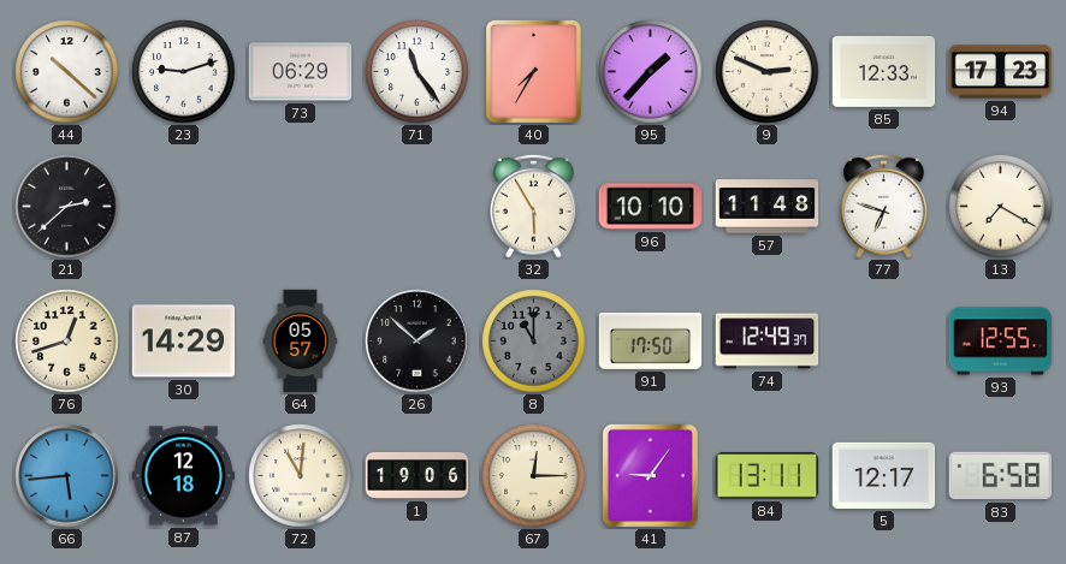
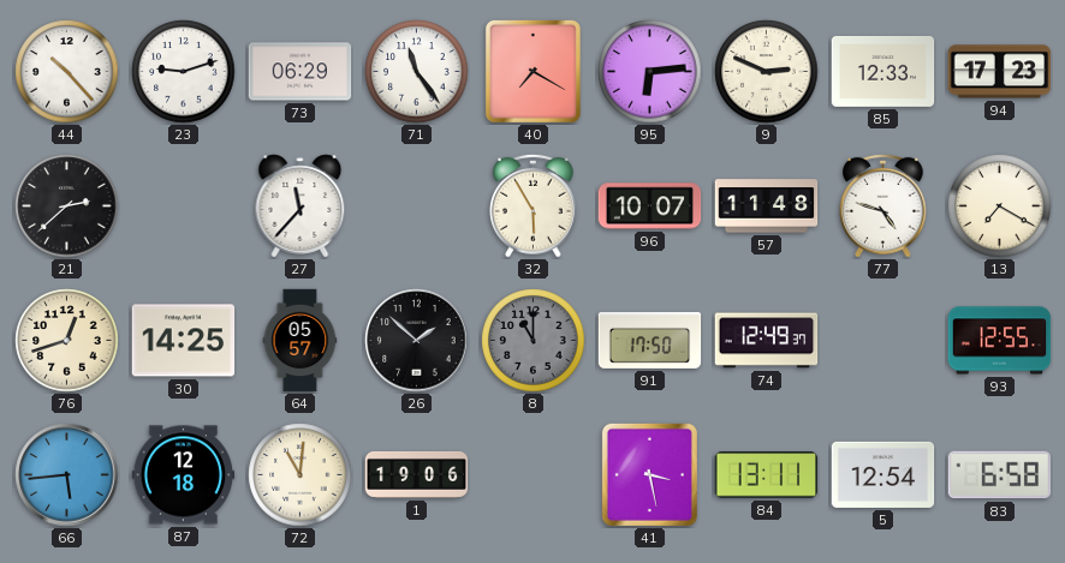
44: 10:22 -> 10:23
40: 7:35 -> 7:20
95: 1:37 -> 6:14
27: none -> 11:37
96: 10:10 -> 10:07
77: 6:48 -> 4:48
30: 14:29 -> 14:25
67: 12:15 -> none
41: 9:06 -> 3:28
5: 12:17 -> 12:54
